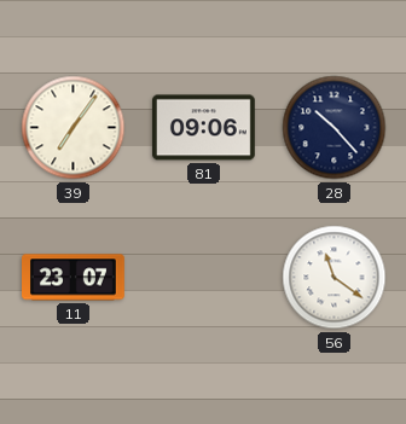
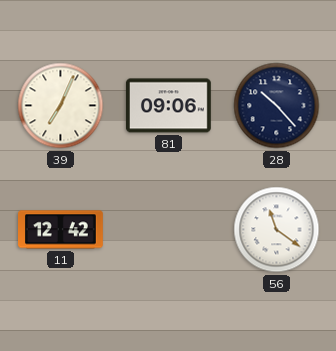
39: 7:06 -> 7:04
11: 23:07 -> 12:42
